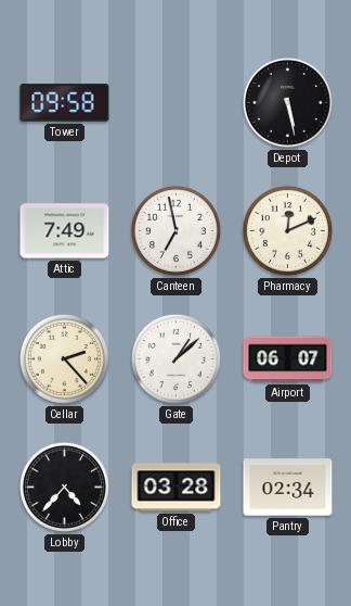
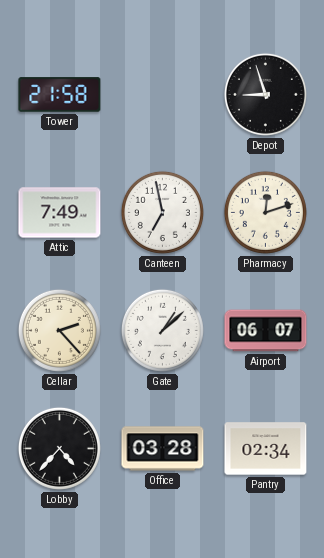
Tower: 09:58 -> 21:58
Depot: 5:28 -> 8:57
Pharmacy: 12:11 -> 12:12
